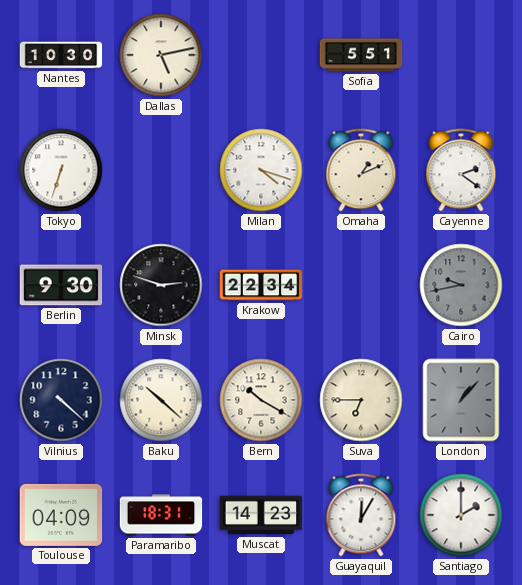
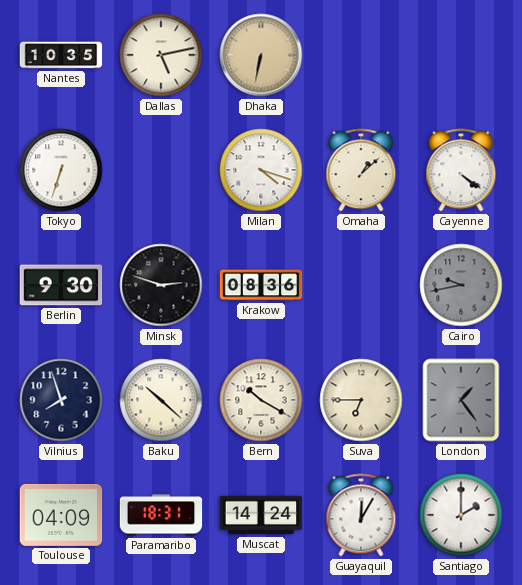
Nantes: 10:30 -> 10:35
Dhaka: none -> 6:32
Sofia: 5:51 -> none
Omaha: 1:11 -> 1:08
Cayenne: 2:21 -> 4:21
Krakow: 22:34 -> 08:36
Vilnius: 4:22 -> 7:57
London: 1:07 -> 1:24
Muscat: 14:23 -> 14:24
